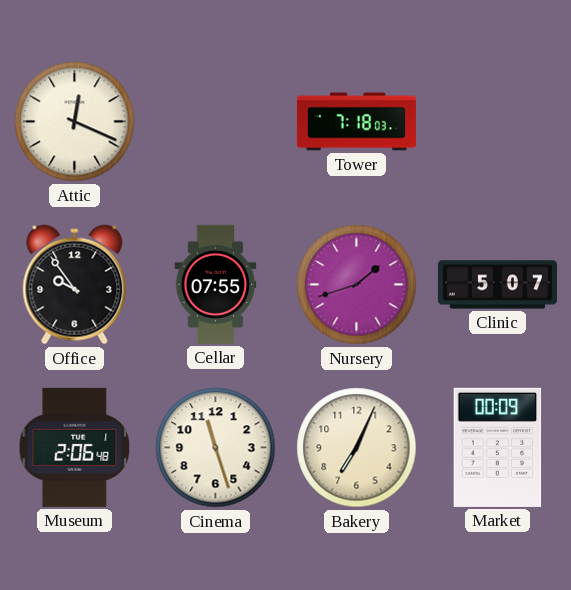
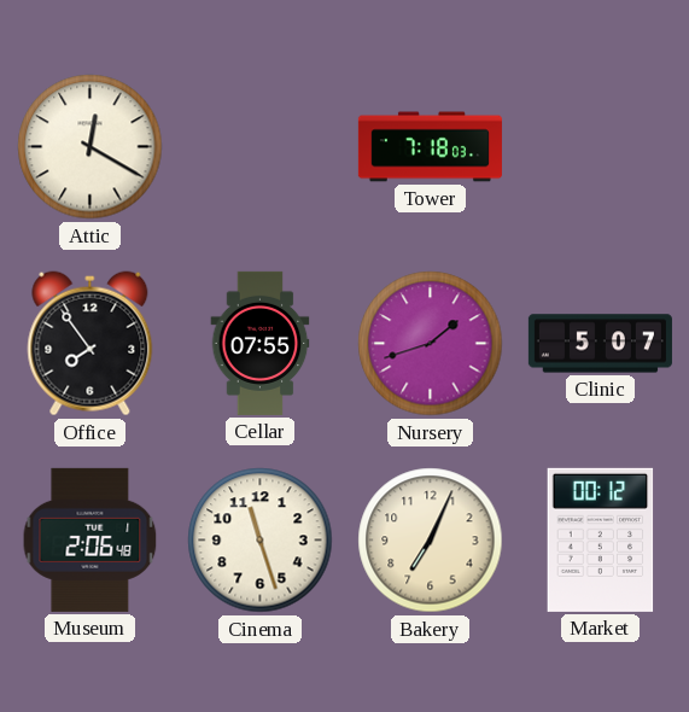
Attic: 12:19 -> 12:20
Office: 9:54 -> 7:54
Market: 00:09 -> 00:12
